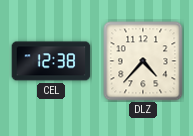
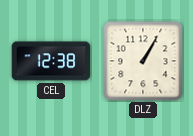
DLZ: 4:37 -> 1:05
